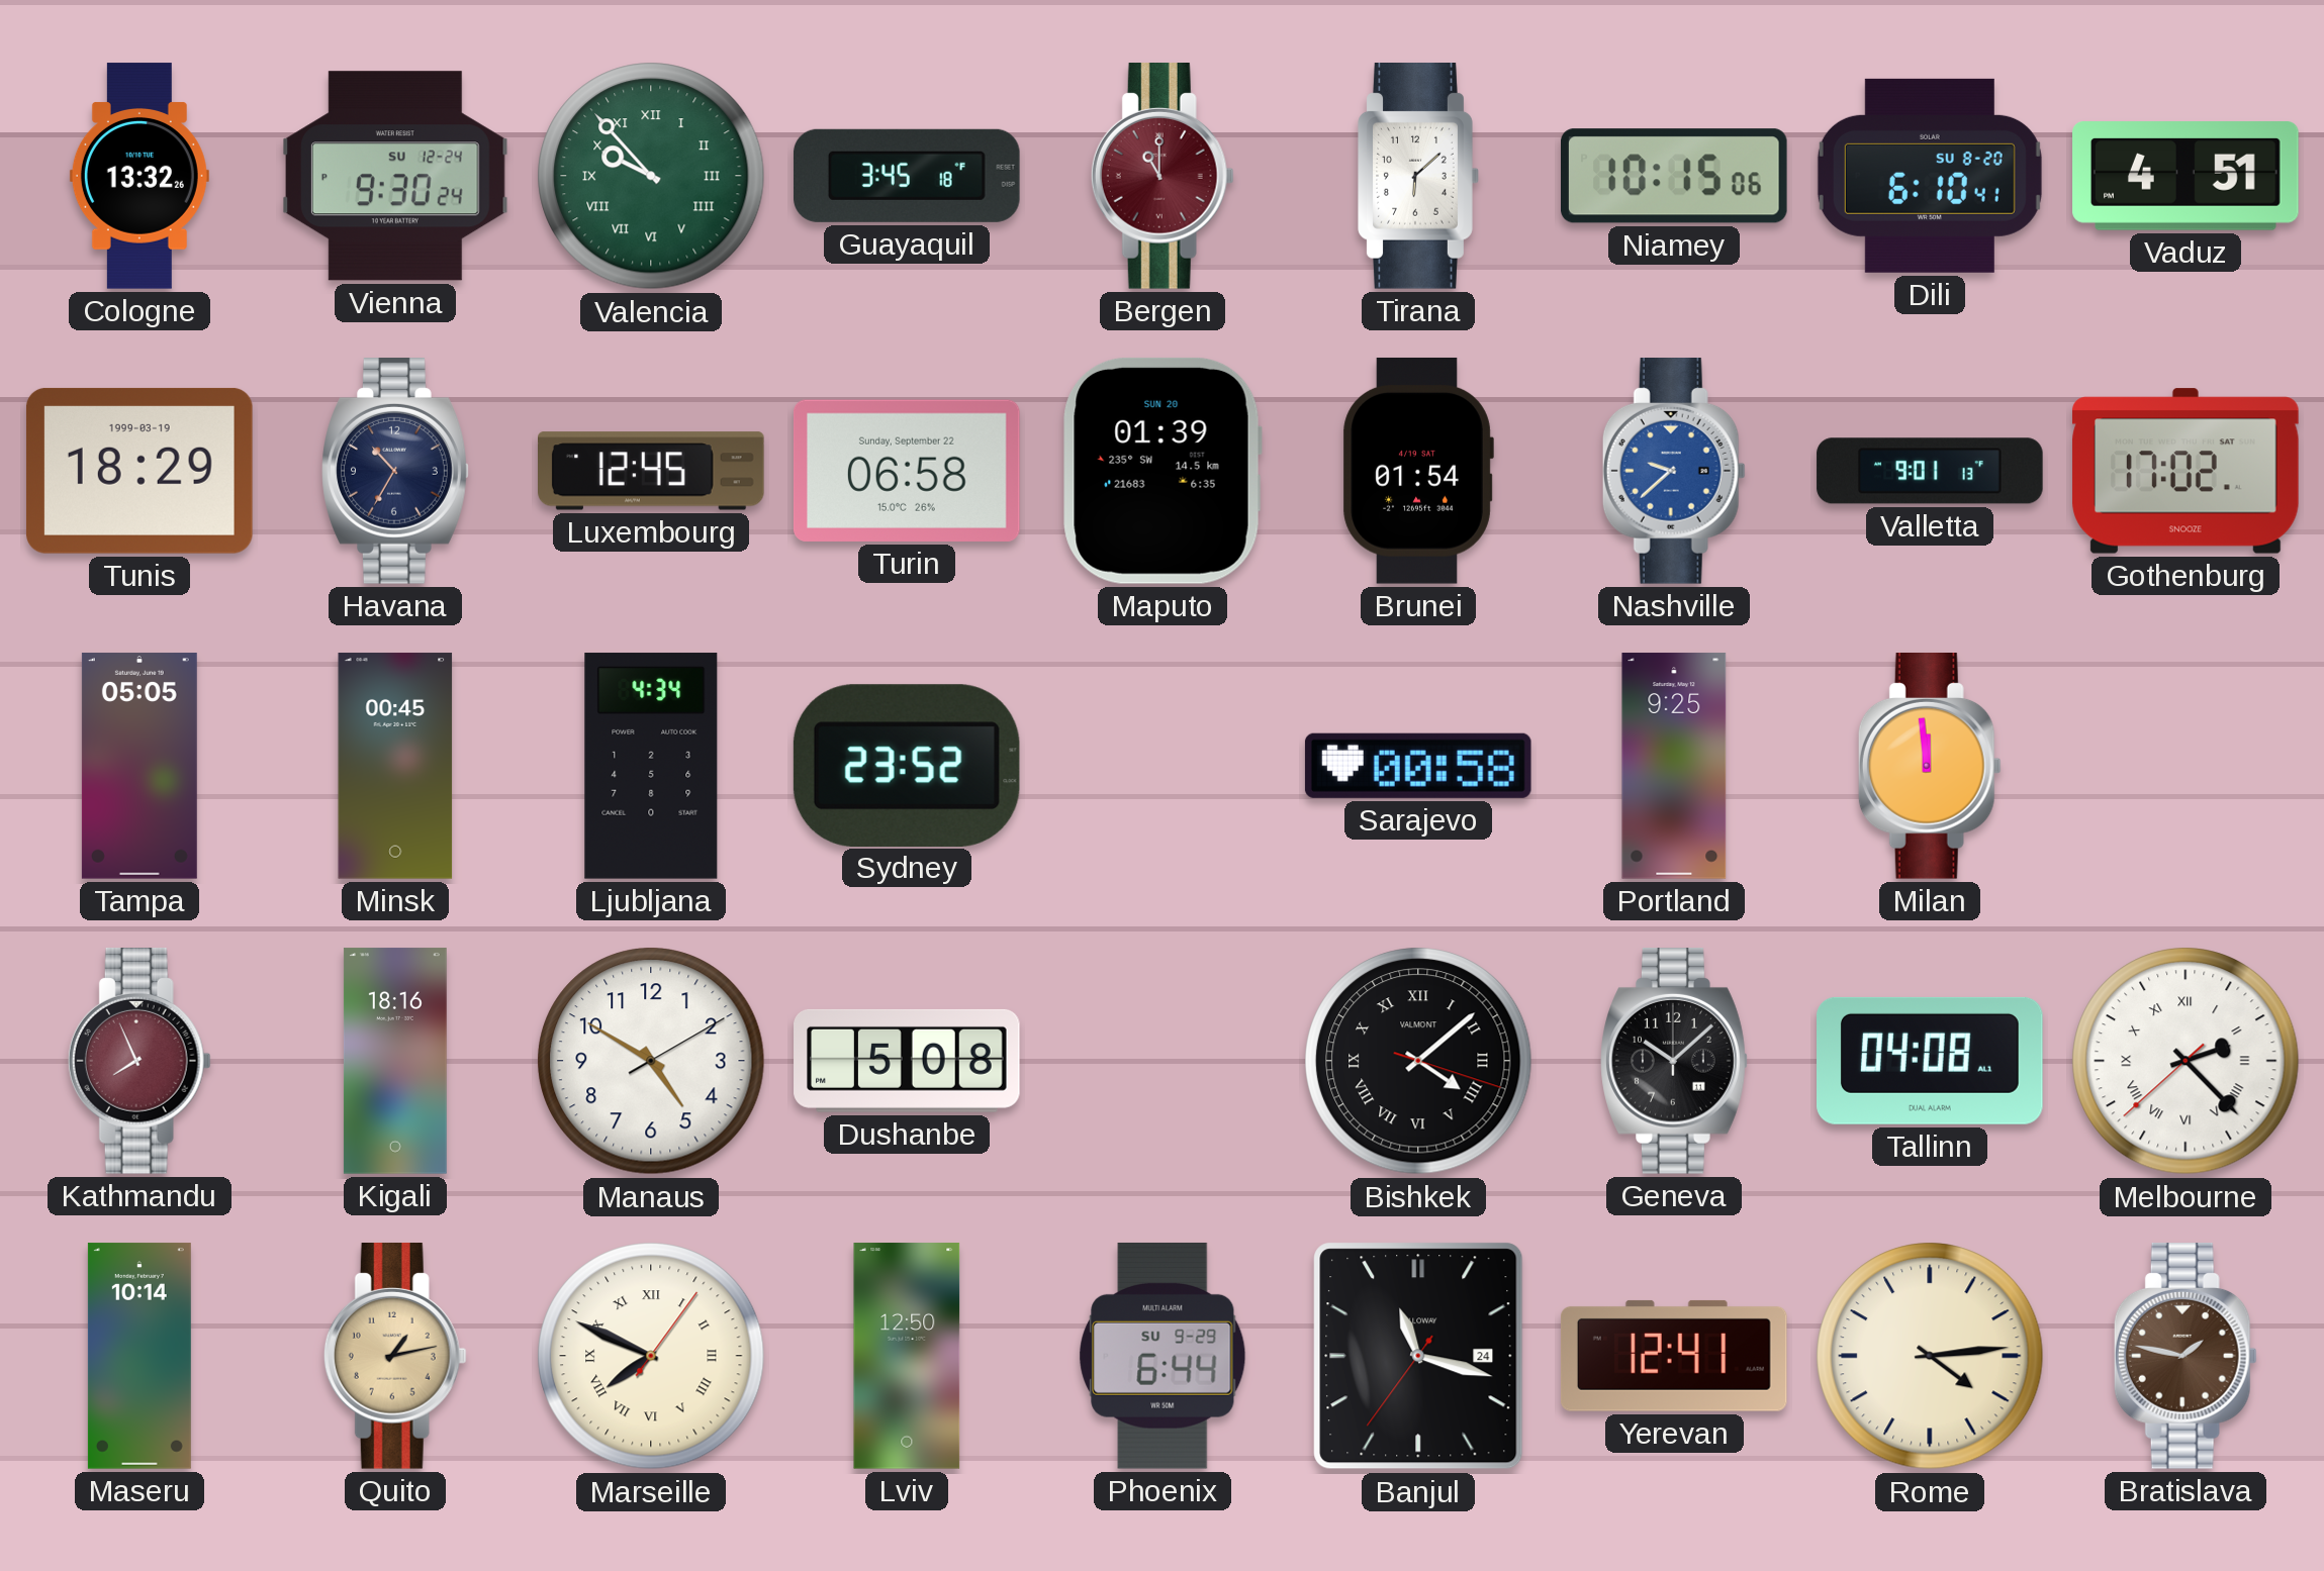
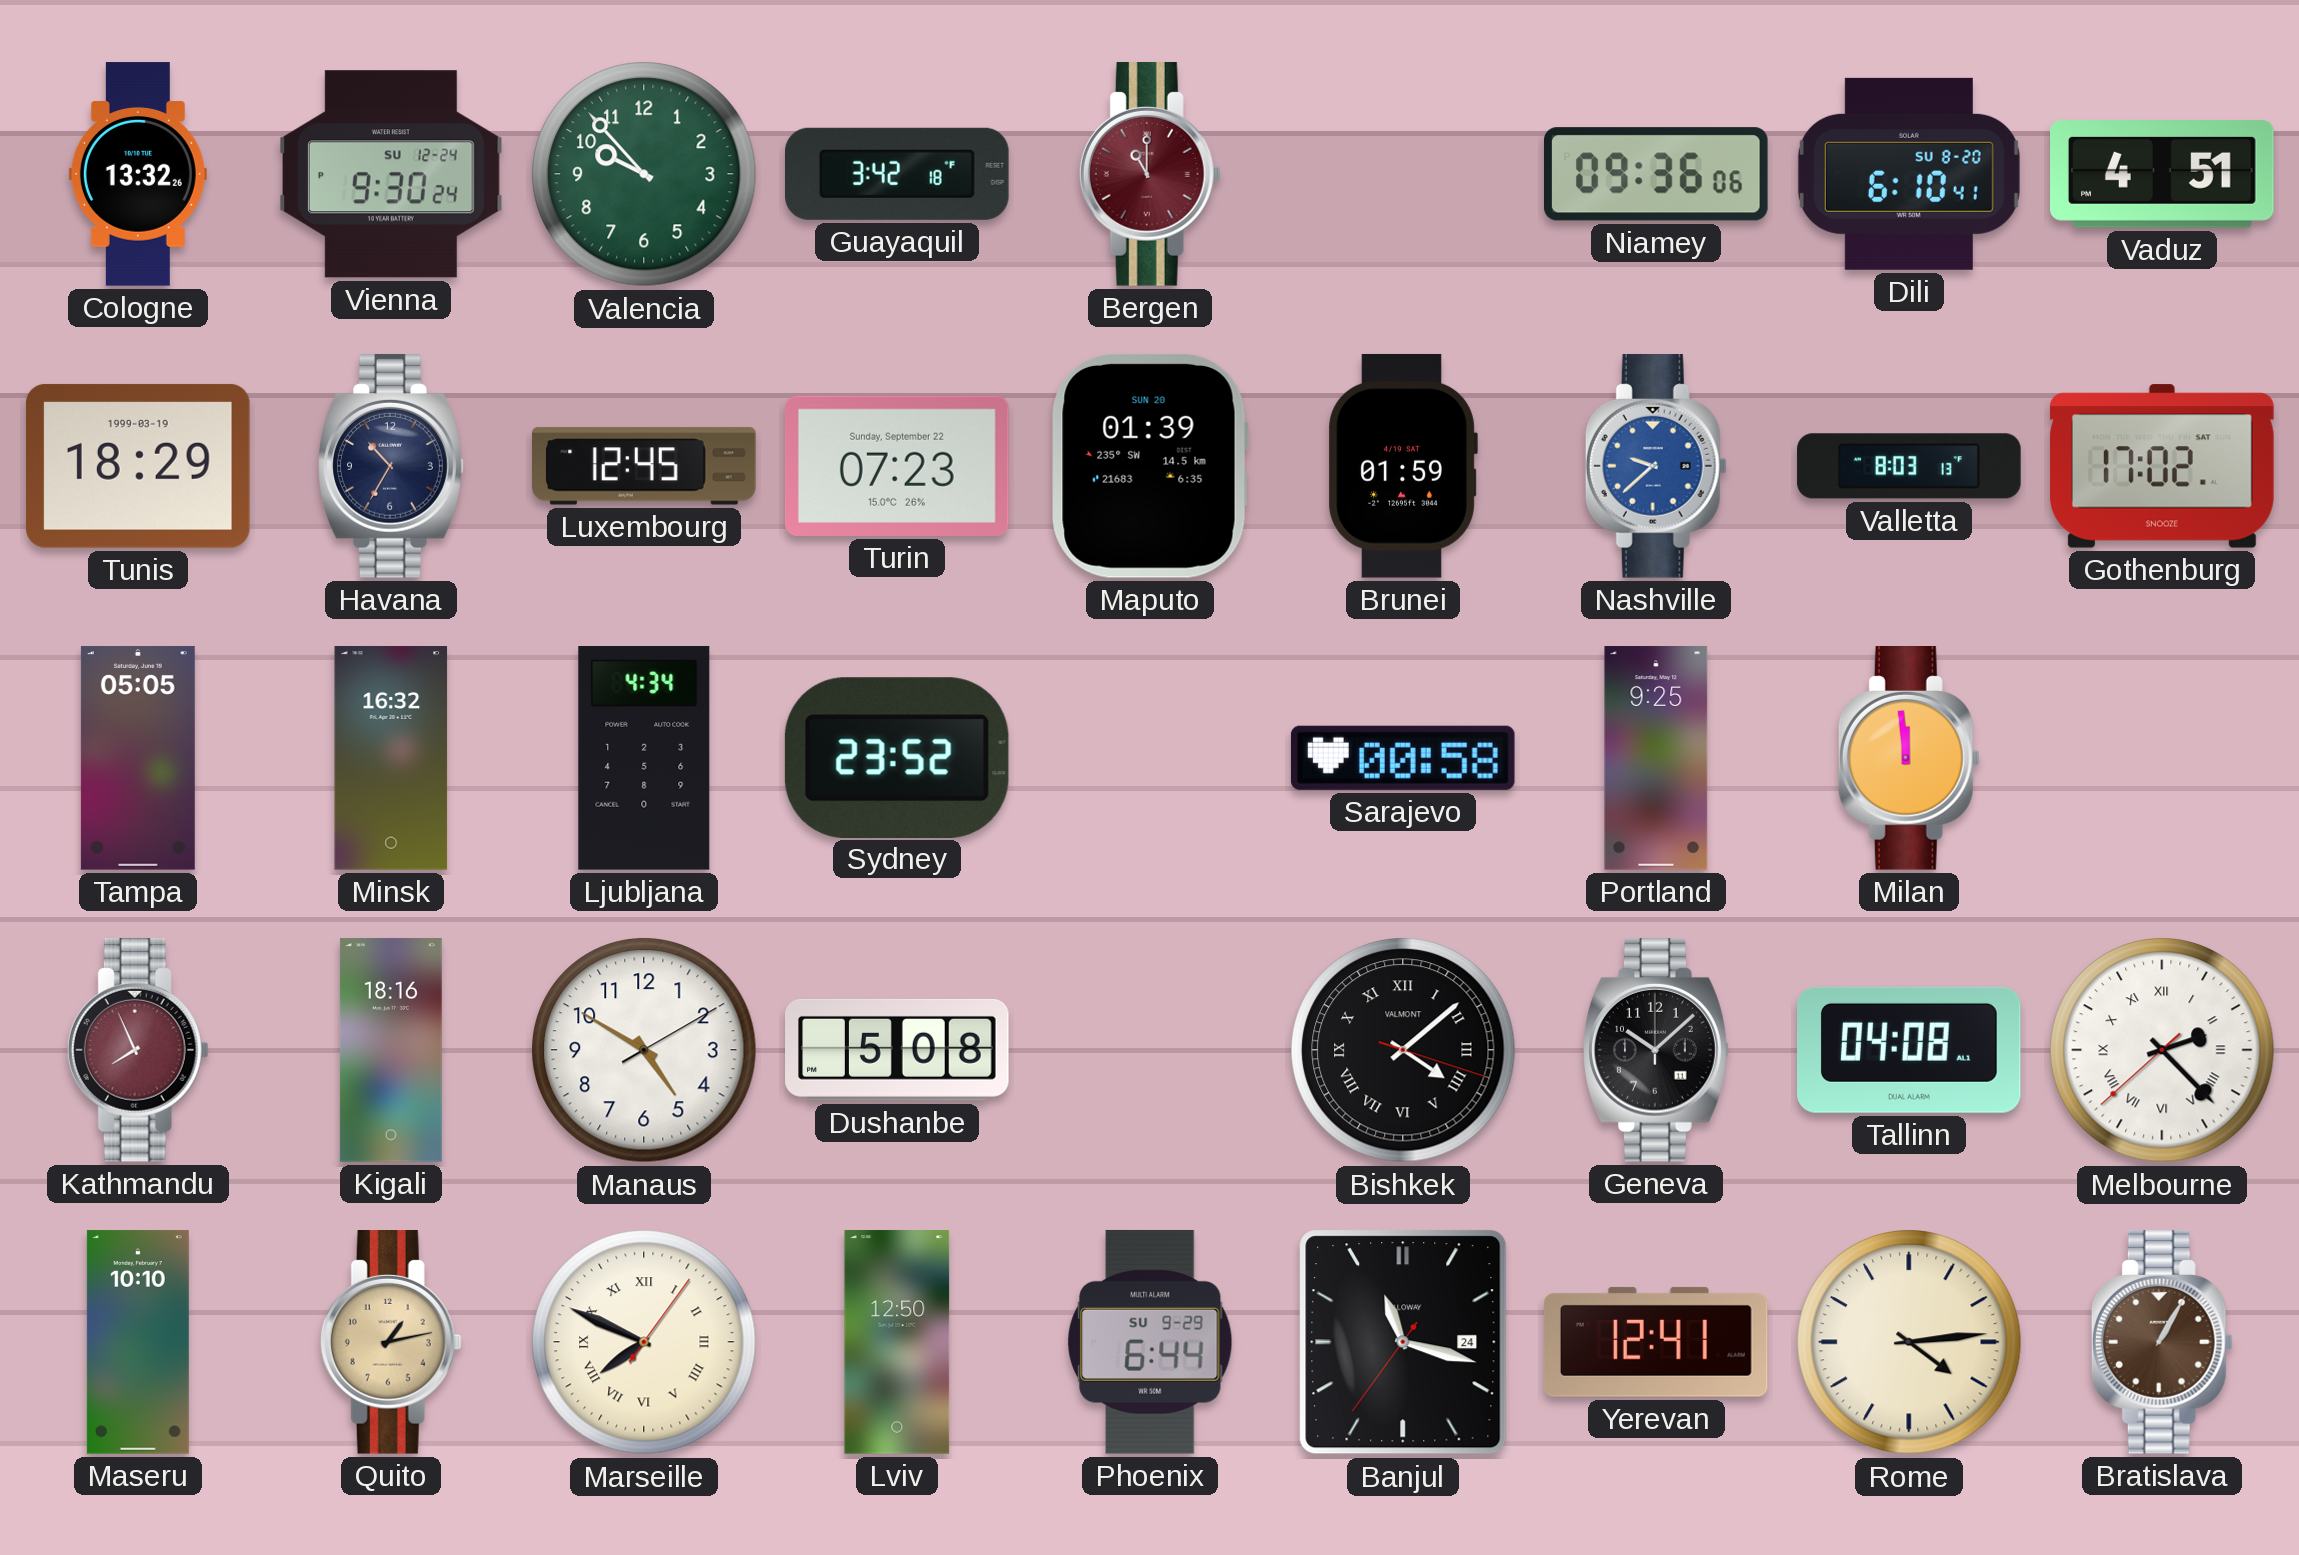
Valencia numerals: Roman -> Arabic
Guayaquil: 3:45 -> 3:42
Tirana: 6:08 -> none
Niamey: 10:15 -> 09:36
Turin: 06:58 -> 07:23
Brunei: 01:54 -> 01:59
Valletta: 9:01 -> 8:03
Minsk: 00:45 -> 16:32
Maseru: 10:14 -> 10:10
Bratislava: 1:47 -> 1:05
